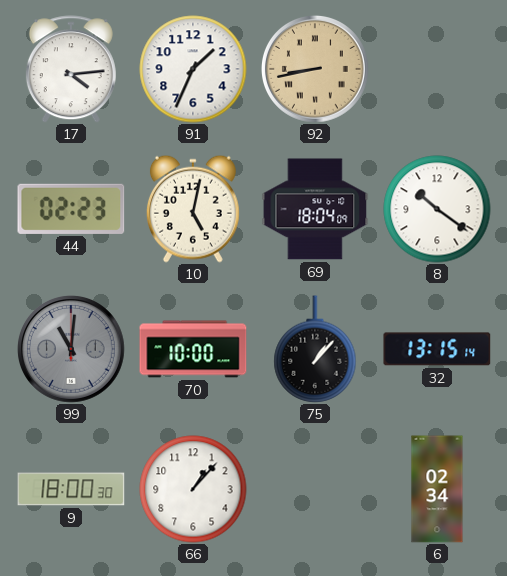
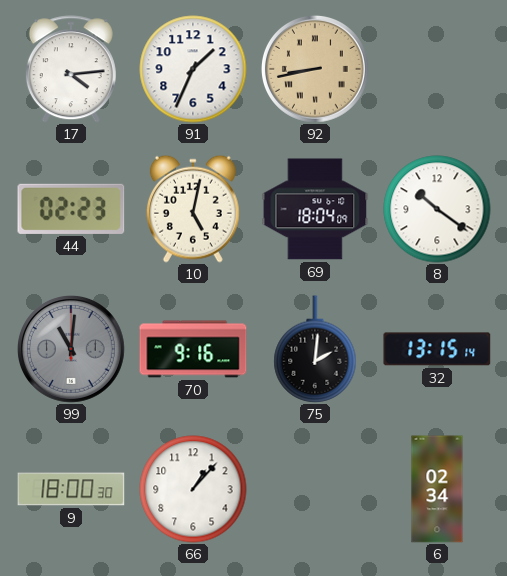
70: 10:00 -> 9:16
75: 1:07 -> 2:01
